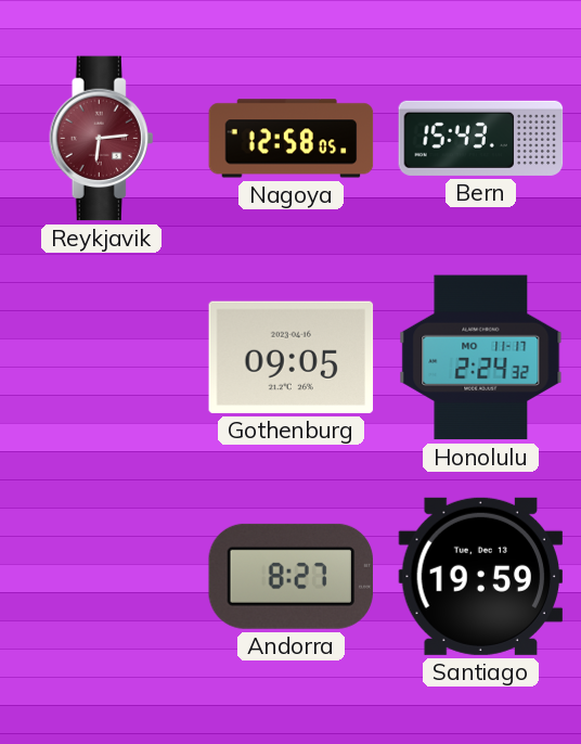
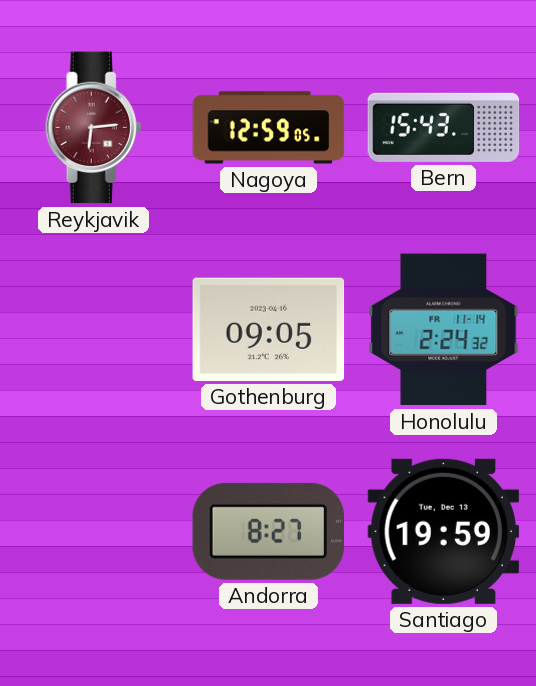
Nagoya: 12:58 -> 12:59
Honolulu date: MO 11-17 -> FR 11-14
